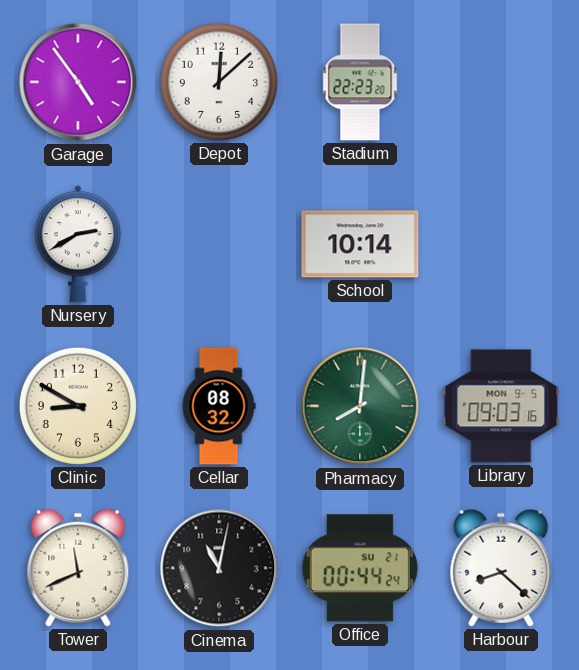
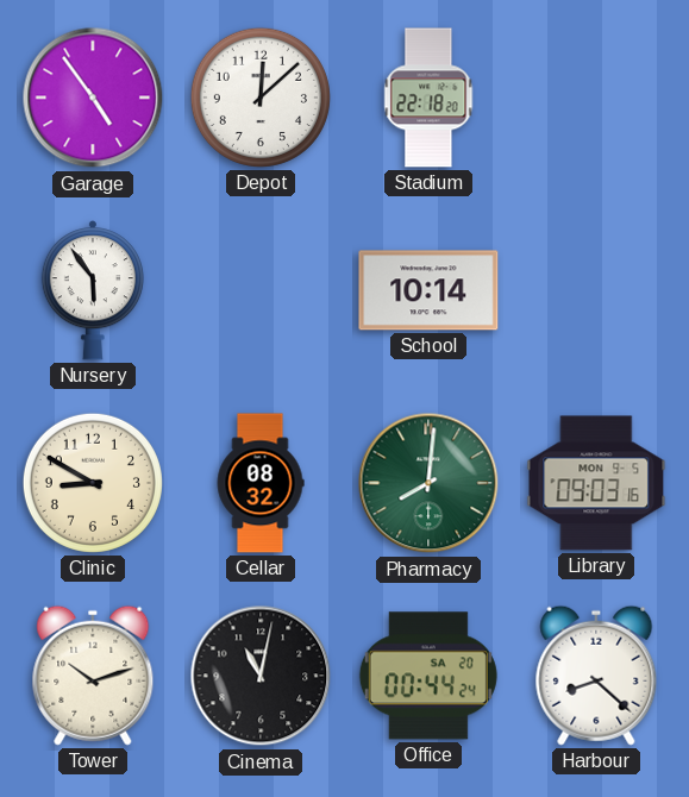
Stadium: 22:23 -> 22:18
Nursery: 2:40 -> 5:54
Tower: 11:41 -> 10:12
Office date: SU 21 -> SA 20
